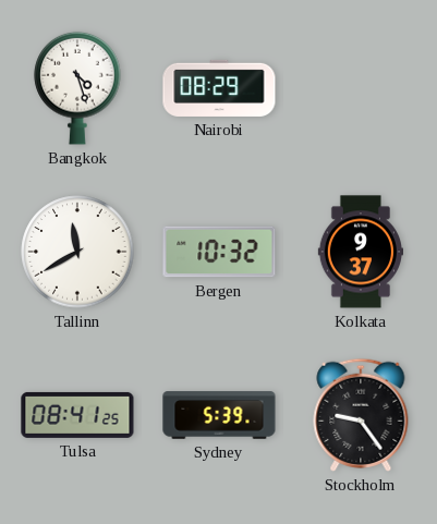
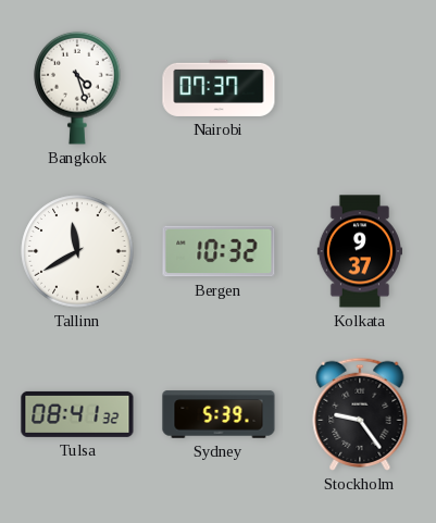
Nairobi: 08:29 -> 07:37
Tulsa: 08:41:25 -> 08:41:32
